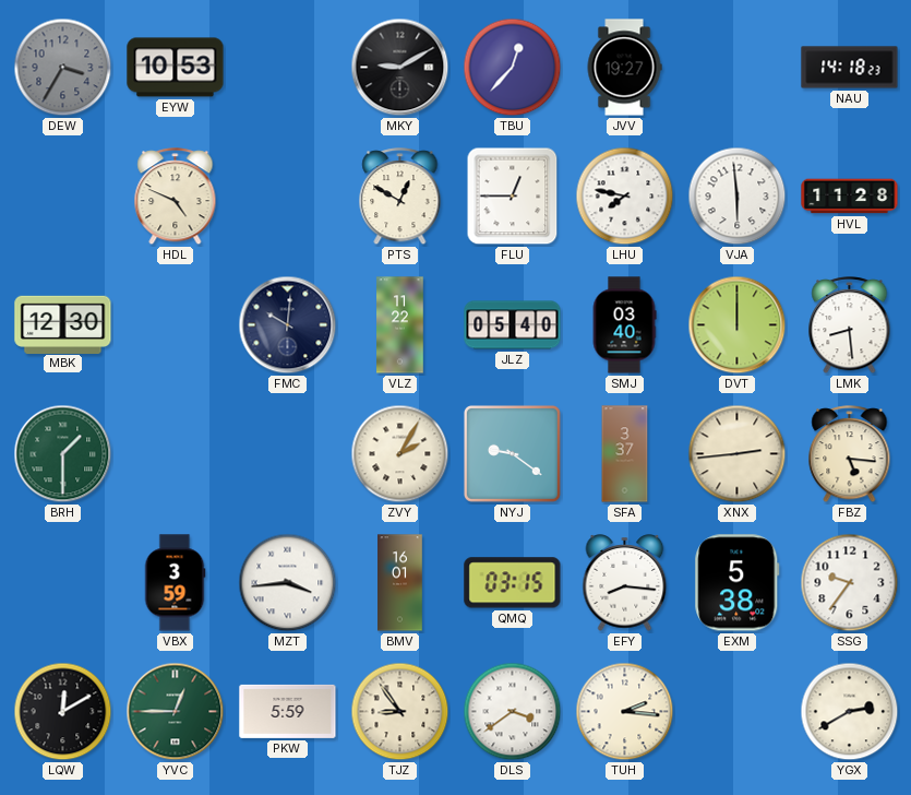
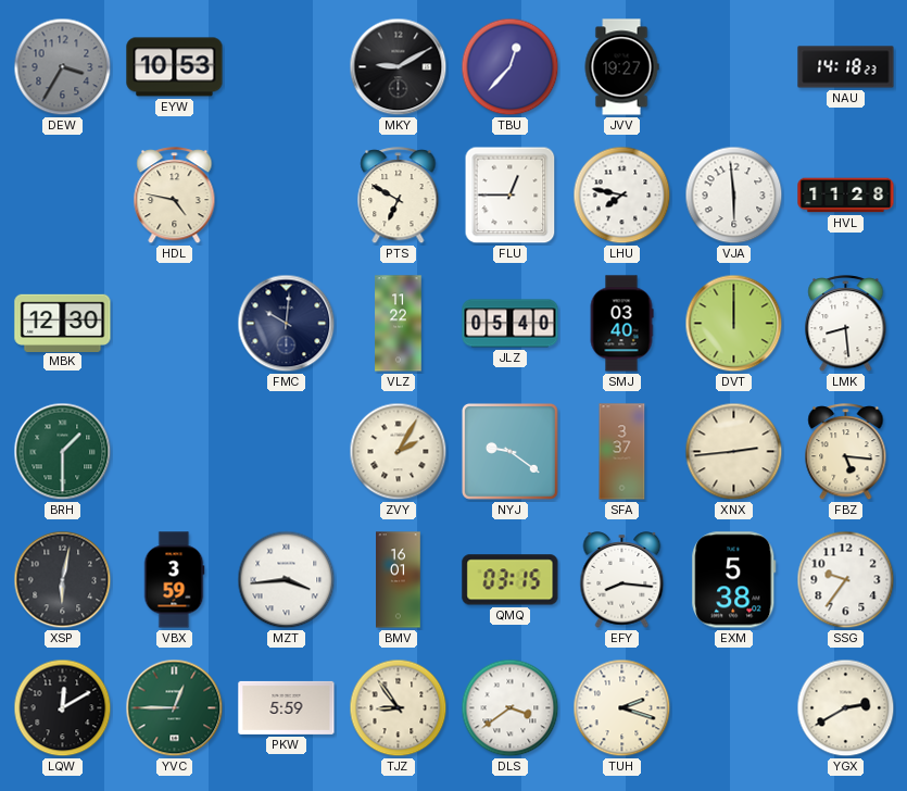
HDL: 4:49 -> 4:47
PTS: 12:50 -> 6:50
XSP: none -> 6:02
TUH: 2:16 -> 2:18
